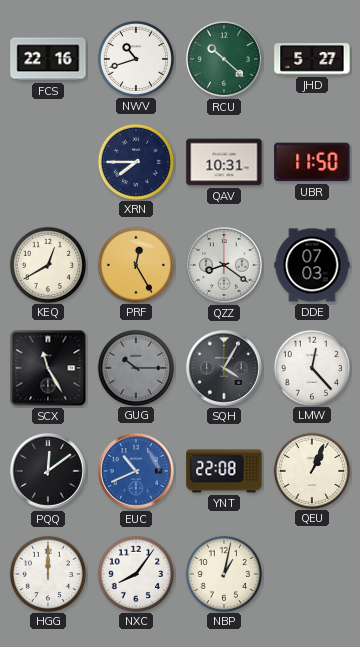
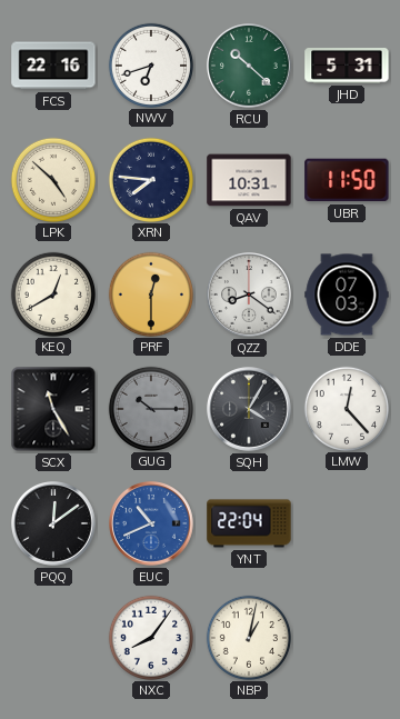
NWV: 10:42 -> 6:42
JHD: 5:27 -> 5:31
LPK: none -> 4:52
XRN: 7:45 -> 7:46
PRF: 12:25 -> 12:30
YNT: 22:08 -> 22:04
QEU: 1:04 -> none
HGG: 12:00 -> none
